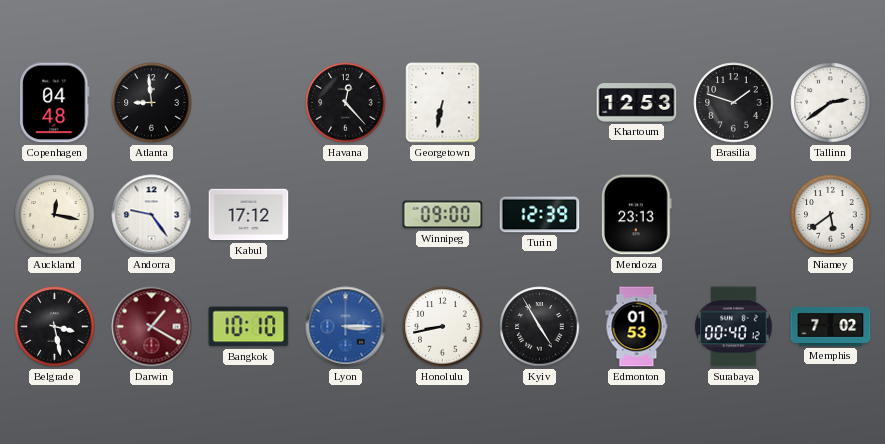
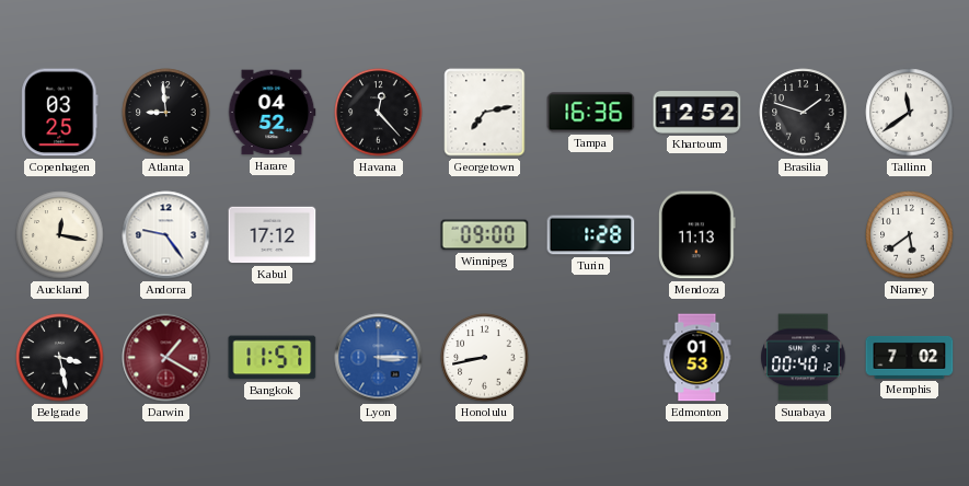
Copenhagen: 04:48 -> 03:25
Harare: none -> 04:52
Georgetown: 6:32 -> 7:13
Tampa: none -> 16:36
Khartoum: 12:53 -> 12:52
Tallinn: 2:39 -> 11:39
Turin: 12:39 -> 1:28
Mendoza: 23:13 -> 11:13
Bangkok: 10:10 -> 11:57
Kyiv: 4:55 -> none
